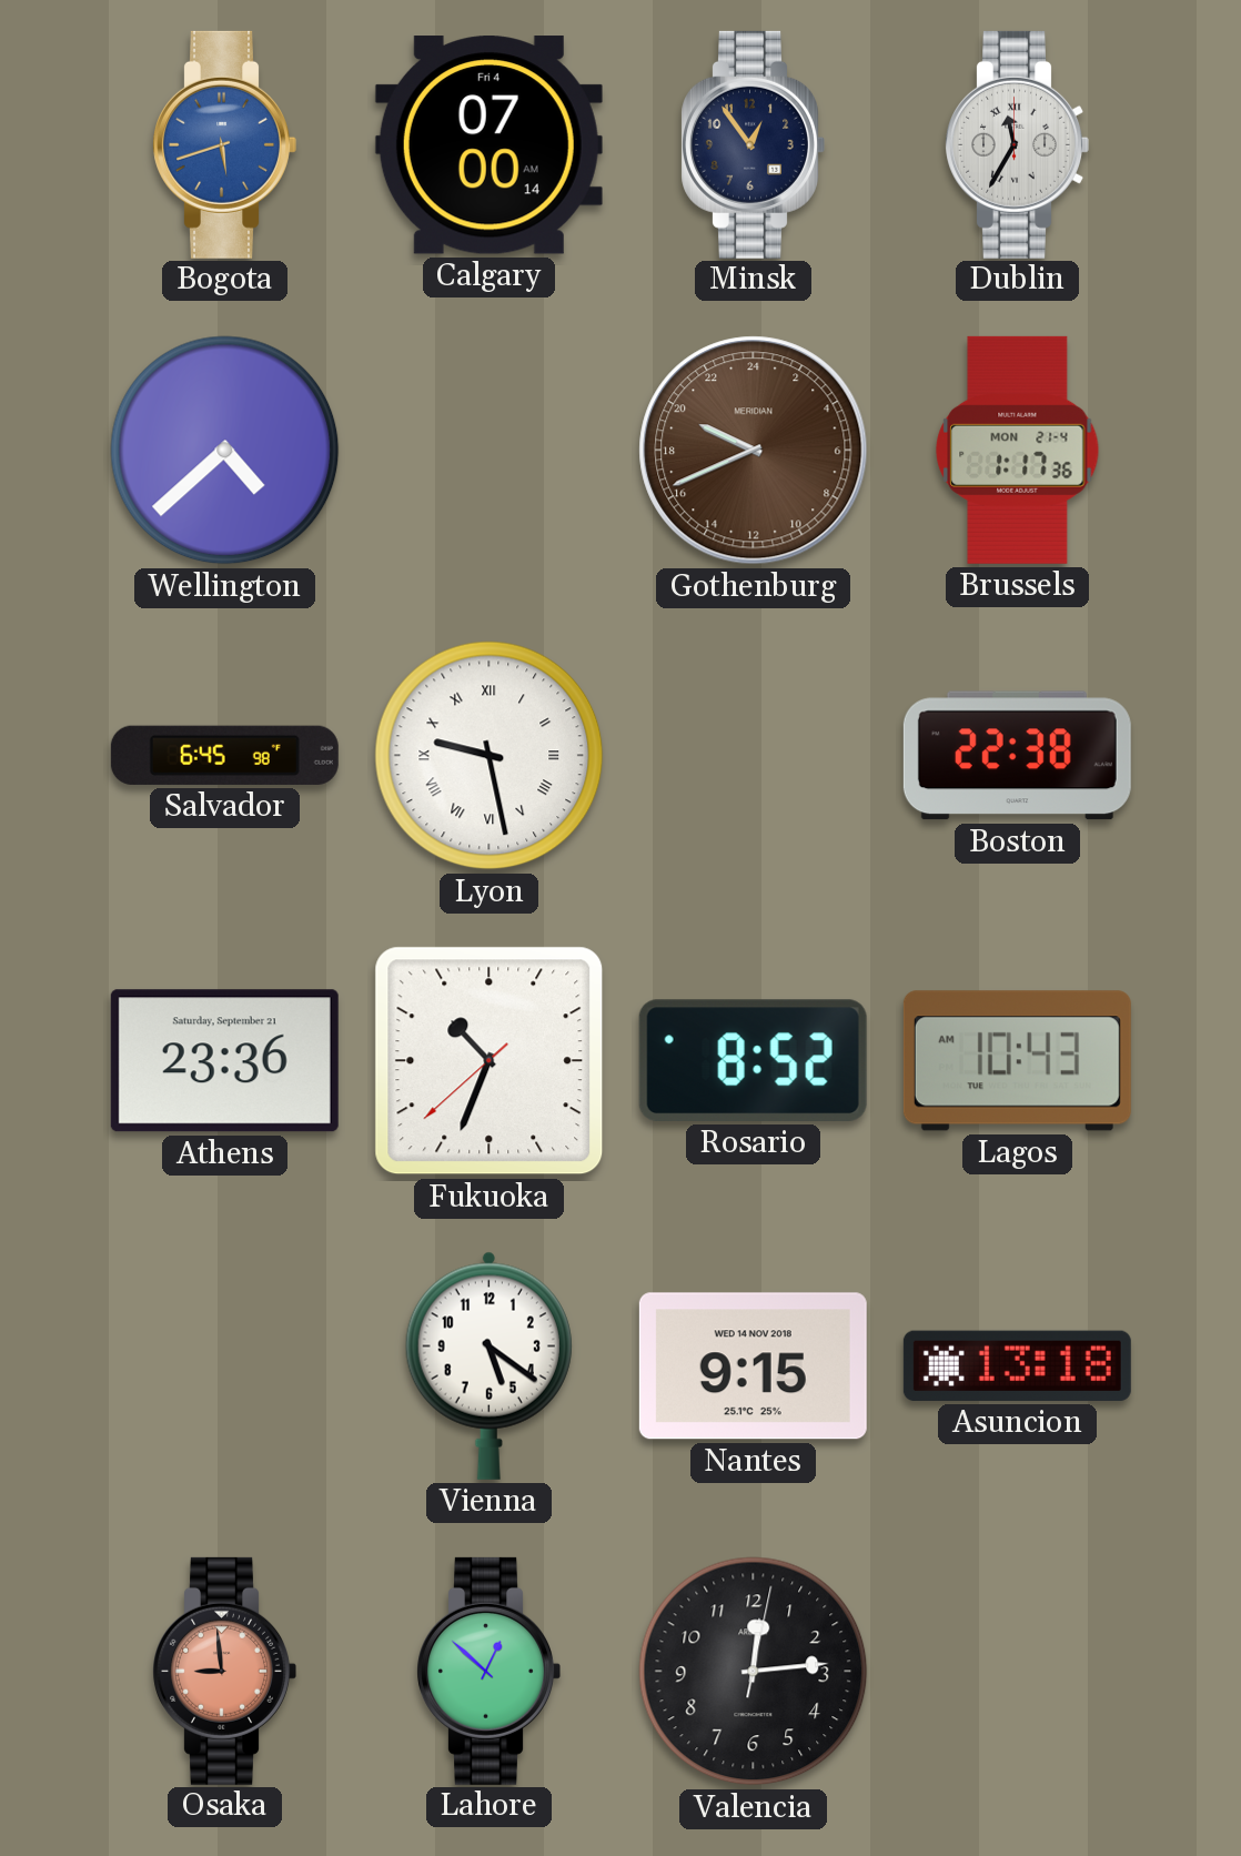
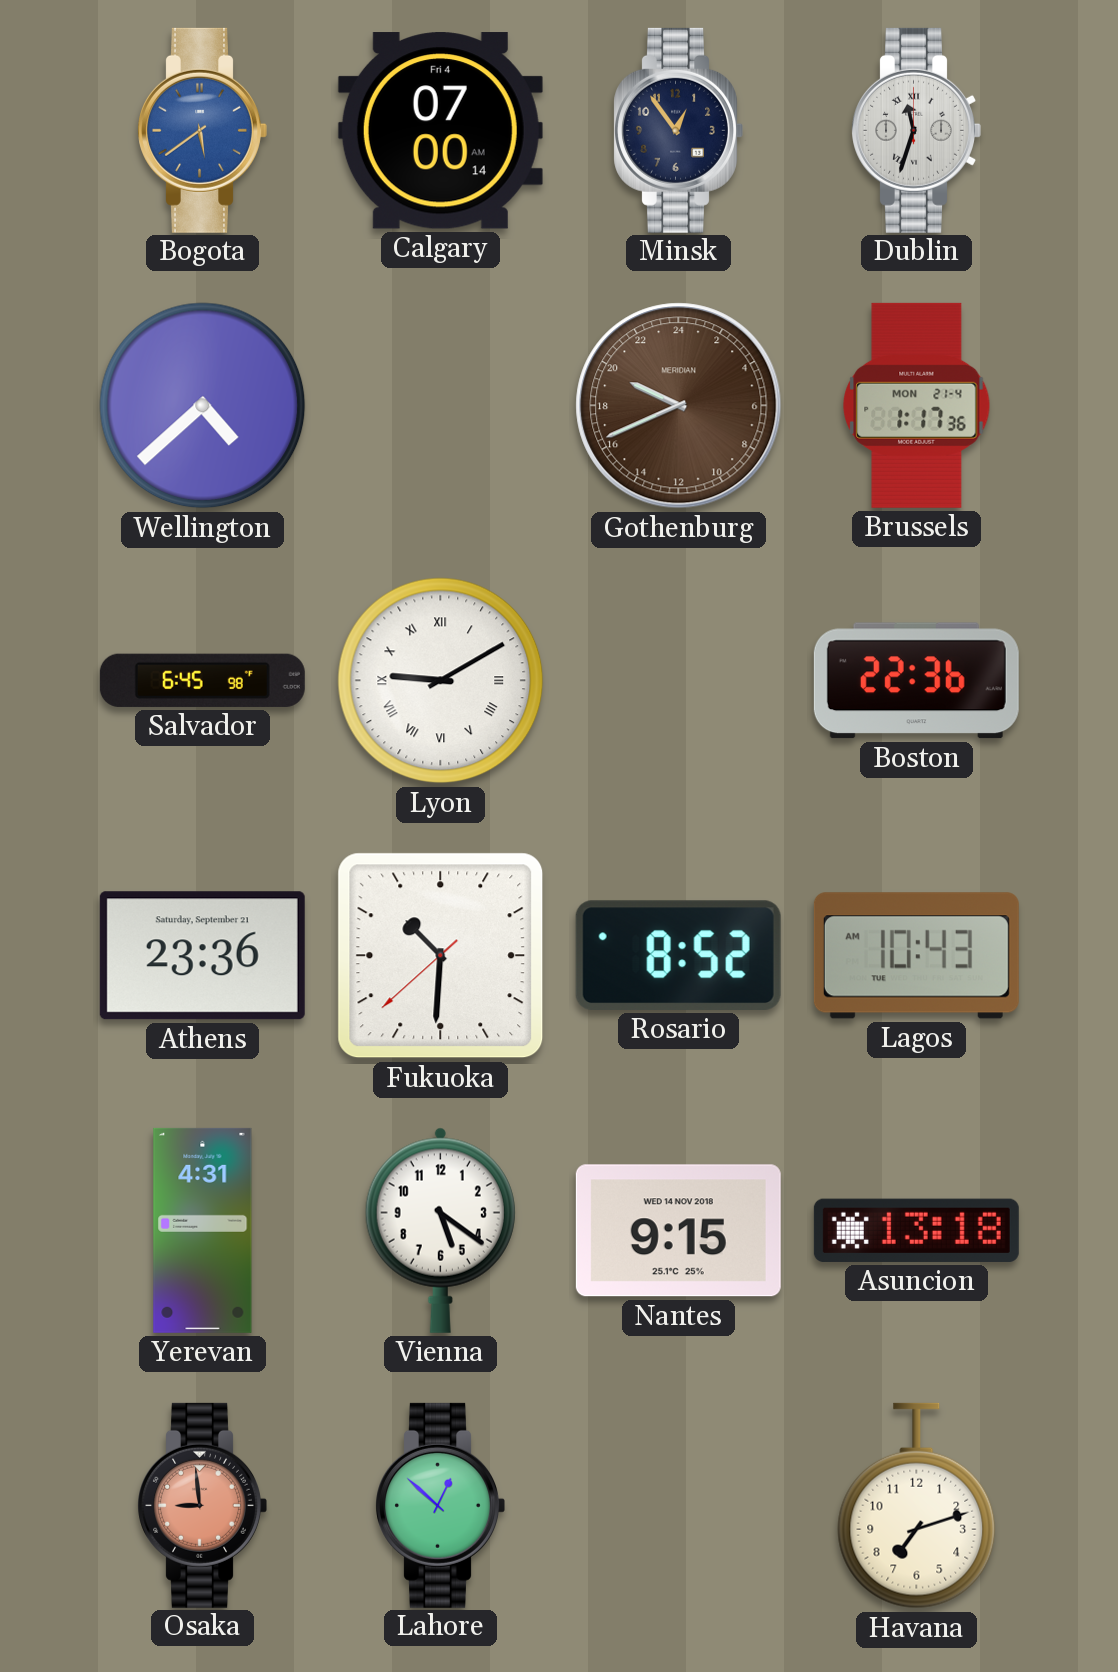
Bogota: 5:42 -> 5:39
Dublin: 11:35 -> 11:33
Lyon: 9:28 -> 9:10
Boston: 22:38 -> 22:36
Fukuoka: 10:33 -> 10:30
Yerevan: none -> 4:31
Valencia: 12:14 -> none
Havana: none -> 7:12
